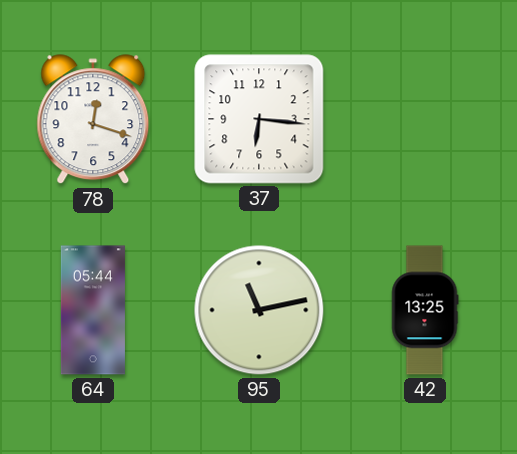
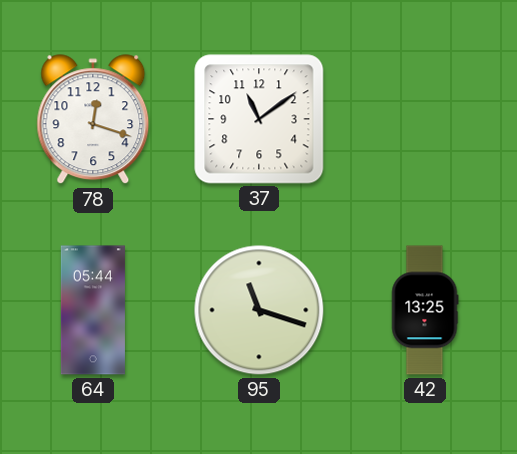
37: 6:16 -> 11:09
95: 11:13 -> 11:18
